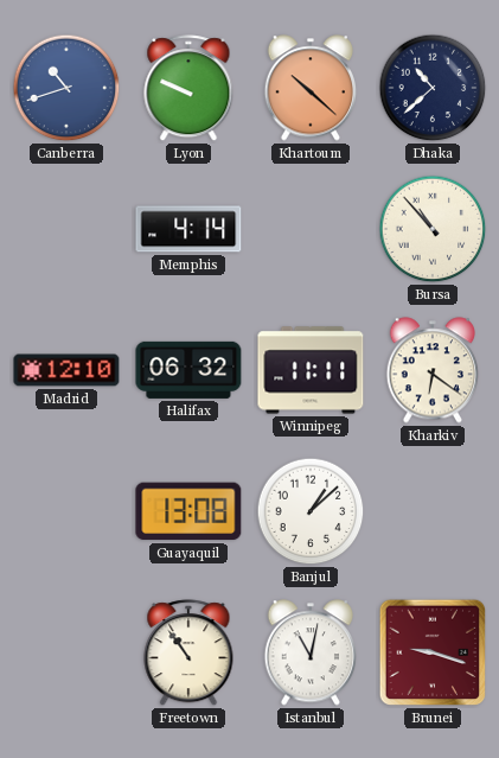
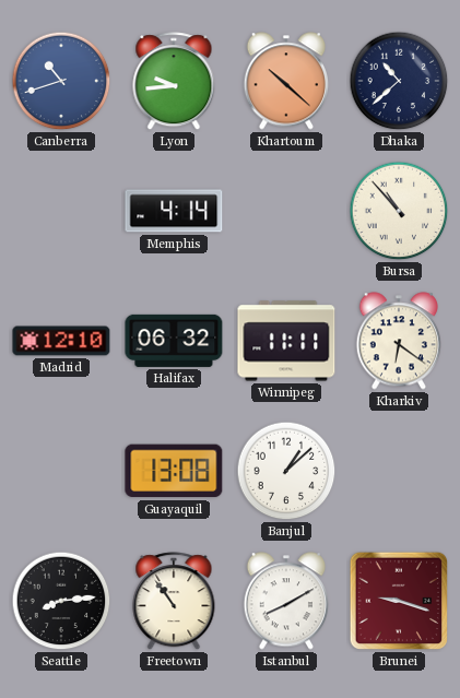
Lyon: 9:49 -> 9:44
Seattle: none -> 8:14
Istanbul: 11:02 -> 8:10
